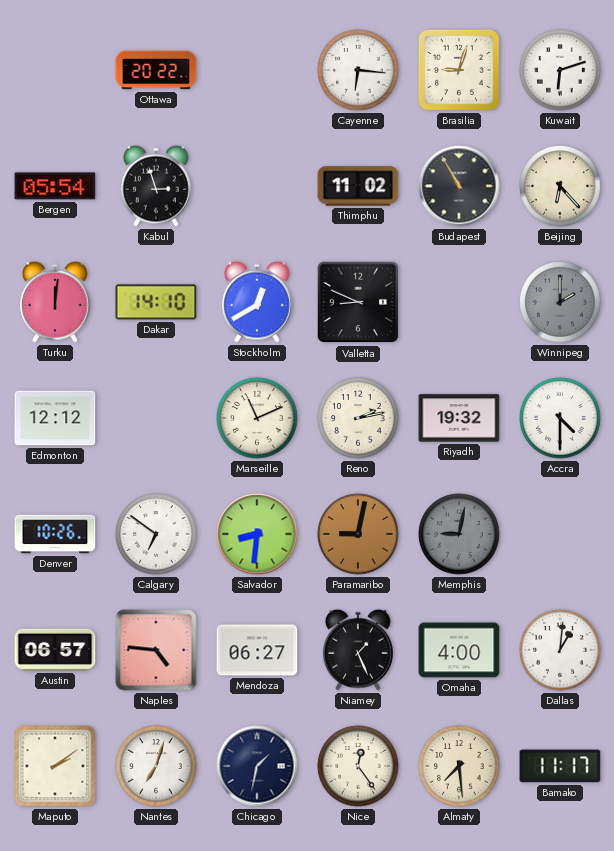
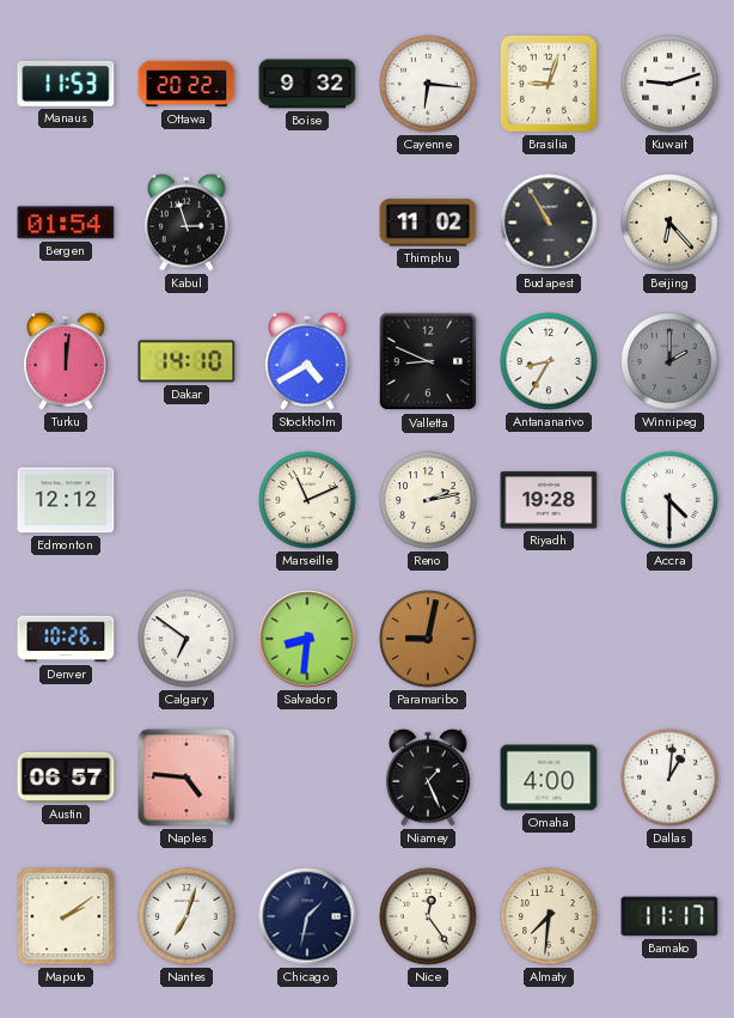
Manaus: none -> 11:53
Boise: none -> 9:32
Kuwait: 6:12 -> 9:12
Bergen: 05:54 -> 01:54
Stockholm: 12:40 -> 4:40
Antananarivo: none -> 8:35
Riyadh: 19:32 -> 19:28
Memphis: 9:02 -> none
Mendoza: 06:27 -> none
Almaty: 7:29 -> 7:31
